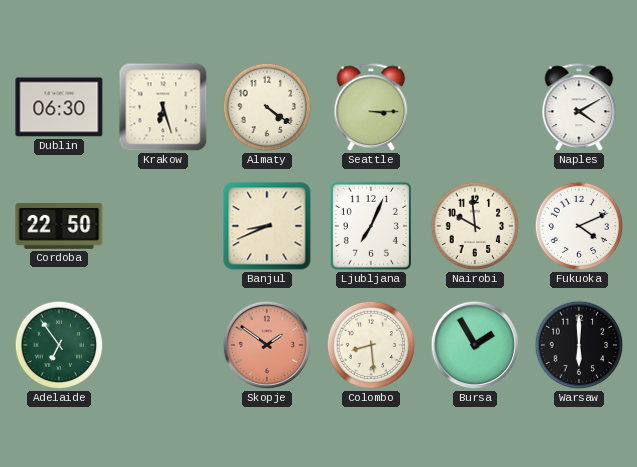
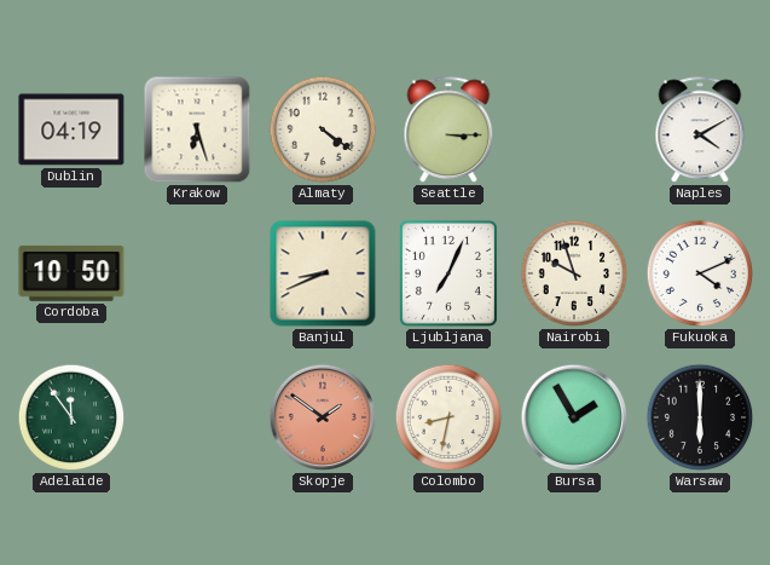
Dublin: 06:30 -> 04:19
Cordoba: 22:50 -> 10:50
Nairobi: 9:59 -> 9:57
Adelaide: 6:54 -> 11:54
Colombo: 8:29 -> 8:32
